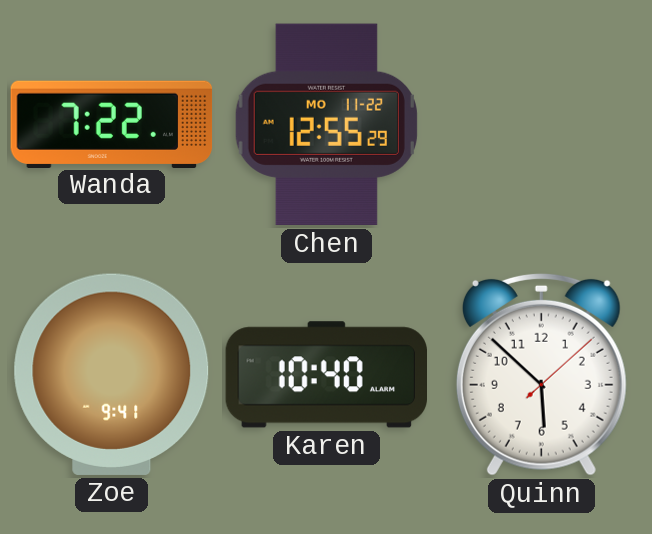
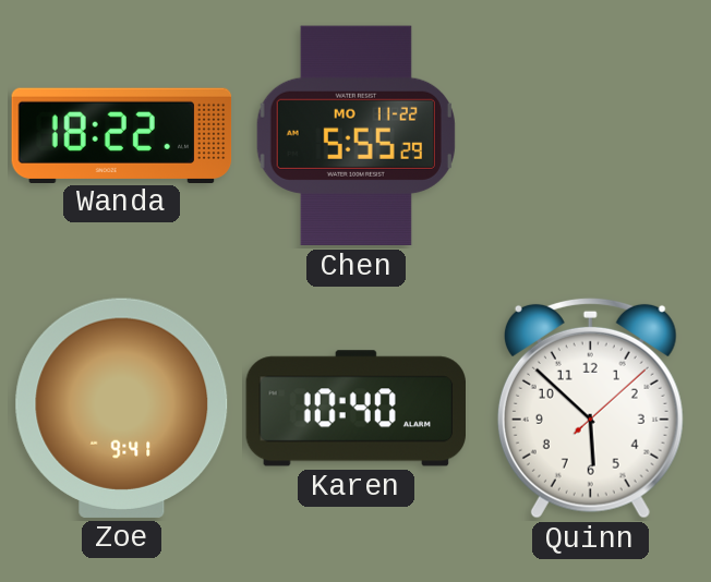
Wanda: 7:22 -> 18:22
Chen: 12:55 -> 5:55
